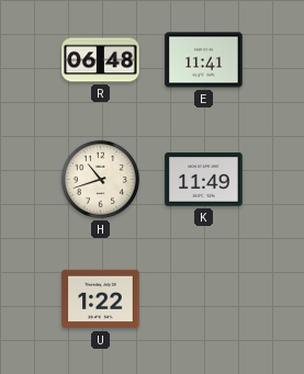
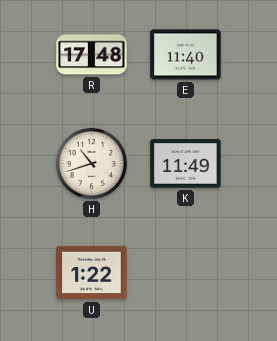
R: 06:48 -> 17:48
E: 11:41 -> 11:40
